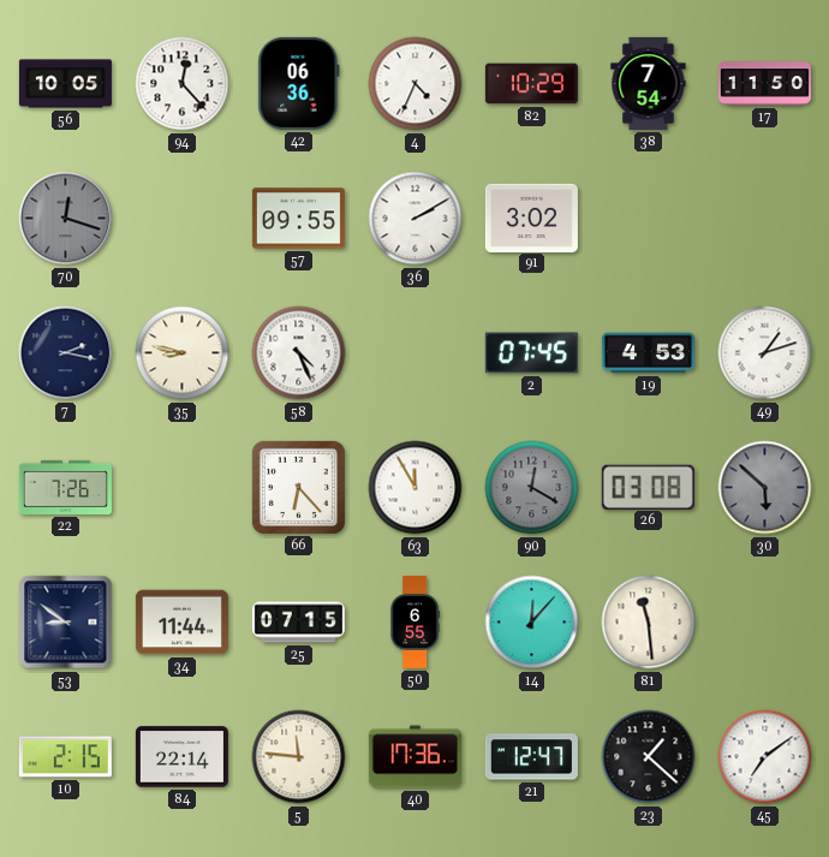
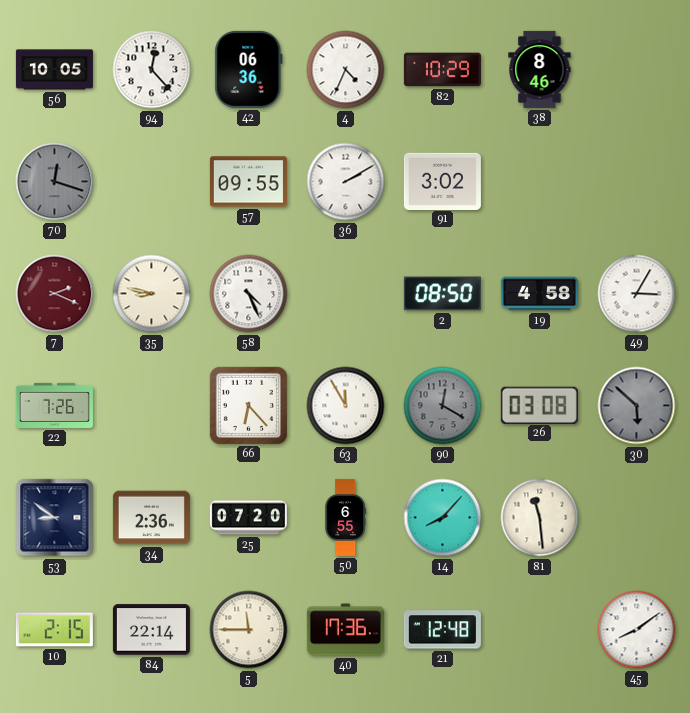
38: 7:54 -> 8:46
17: 11:50 -> none
7: 2:17 -> 2:19
7 dial: navy -> burgundy
2: 07:45 -> 08:50
19: 4:53 -> 4:58
49: 1:12 -> 3:05
34: 11:44 -> 2:36
25: 07:15 -> 07:20
14: 12:07 -> 8:07
5: 11:46 -> 11:45
21: 12:47 -> 12:48
23: 1:22 -> none
45: 7:09 -> 8:09
